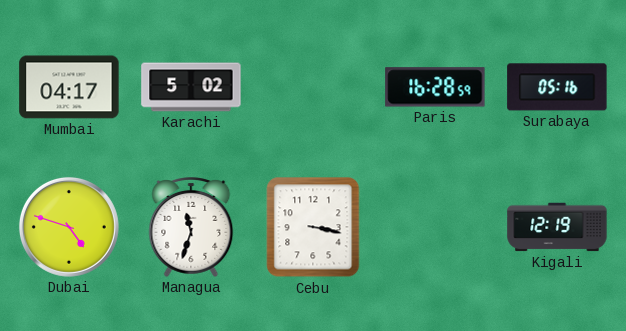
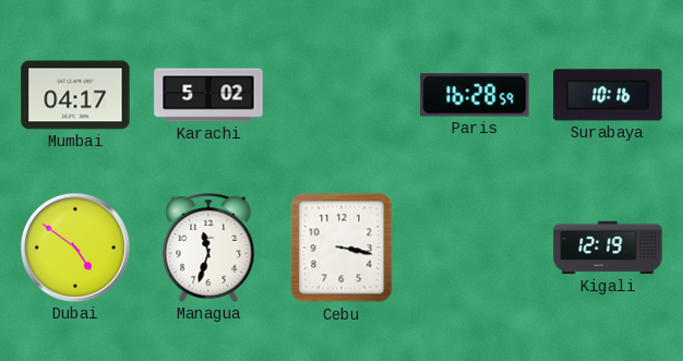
Surabaya: 05:16 -> 10:16
Dubai: 4:48 -> 4:51
